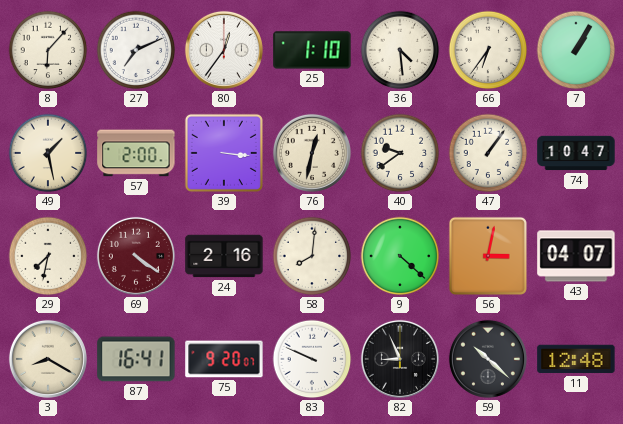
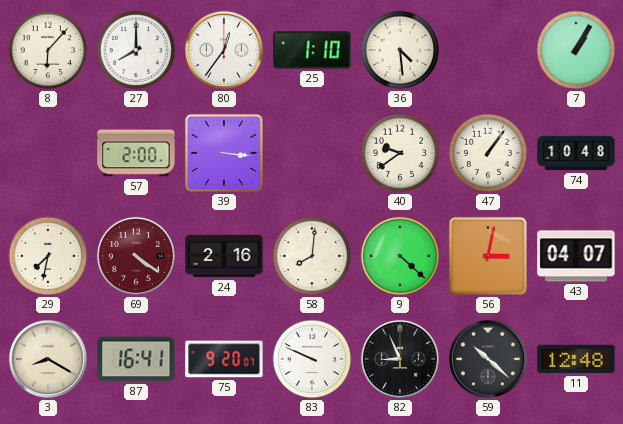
27: 7:11 -> 8:00
66: 6:36 -> none
49: 1:28 -> none
76: 12:32 -> none
74: 10:47 -> 10:48
